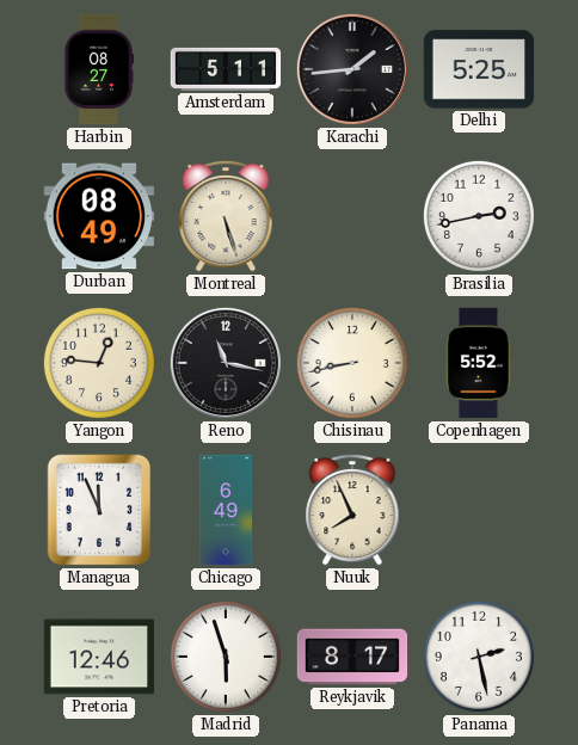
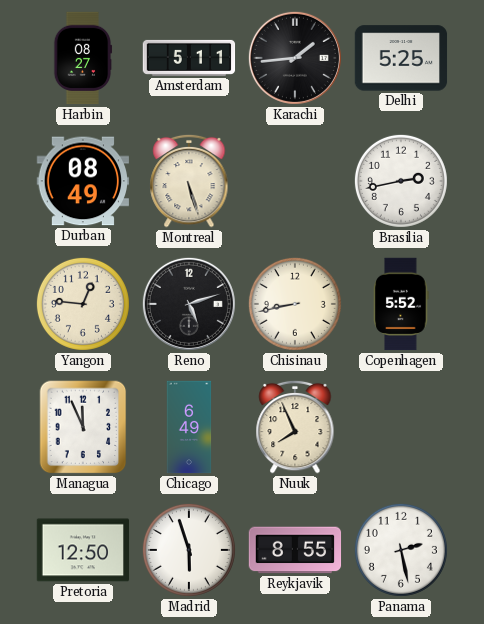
Reno: 11:17 -> 5:12
Pretoria: 12:46 -> 12:50
Reykjavik: 8:17 -> 8:55
